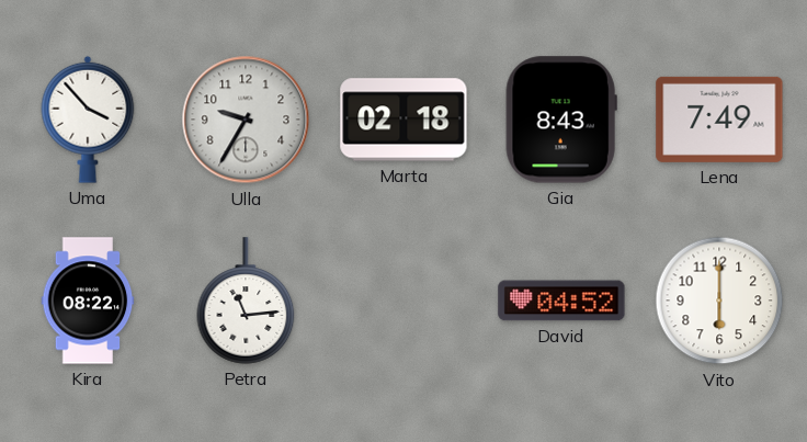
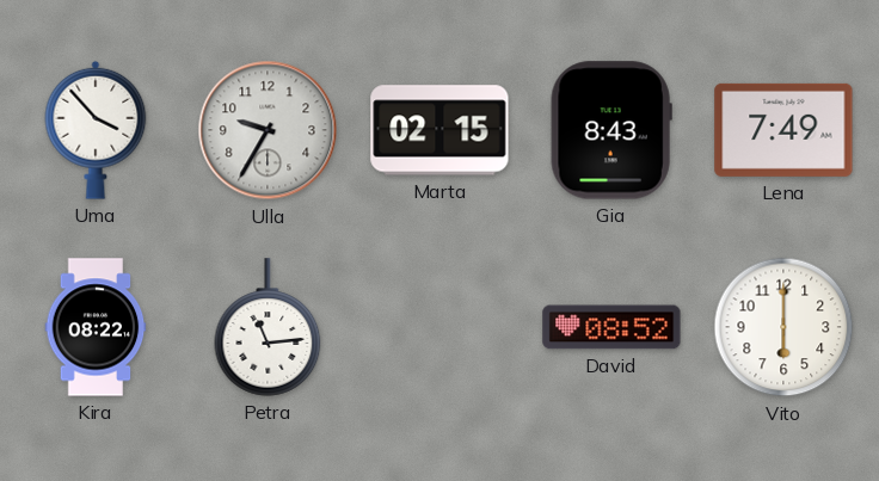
Marta: 02:18 -> 02:15
David: 04:52 -> 08:52
